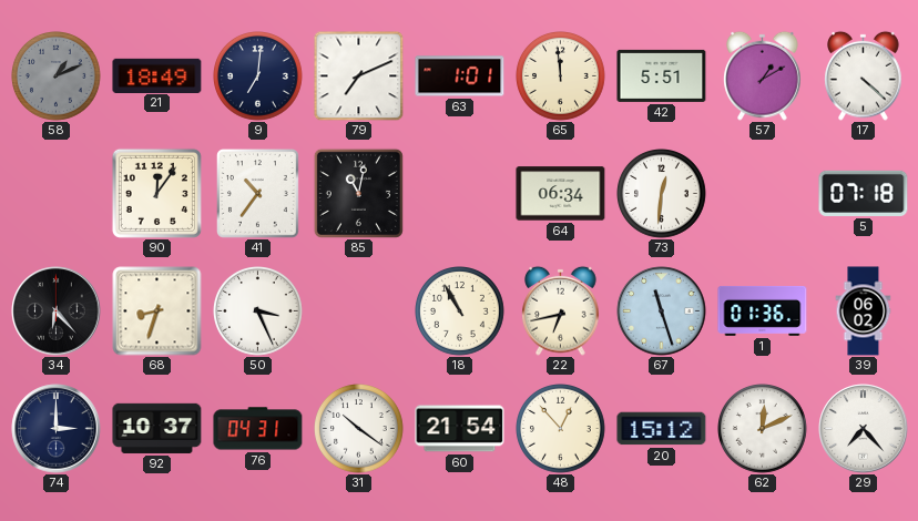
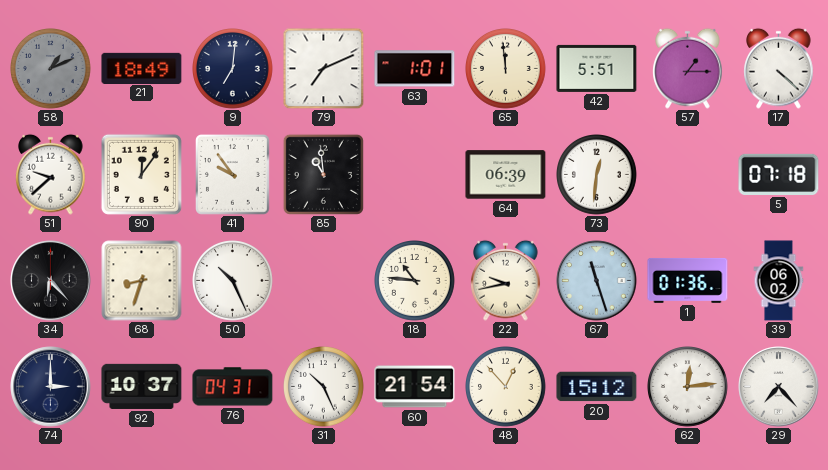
57: 1:10 -> 1:15
51: none -> 9:38
41: 10:36 -> 9:54
85: 11:02 -> 10:59
64: 06:34 -> 06:39
50: 3:26 -> 10:26
18: 10:55 -> 10:46
22: 6:43 -> 9:43
31: 10:21 -> 10:26
62: 12:11 -> 12:14
